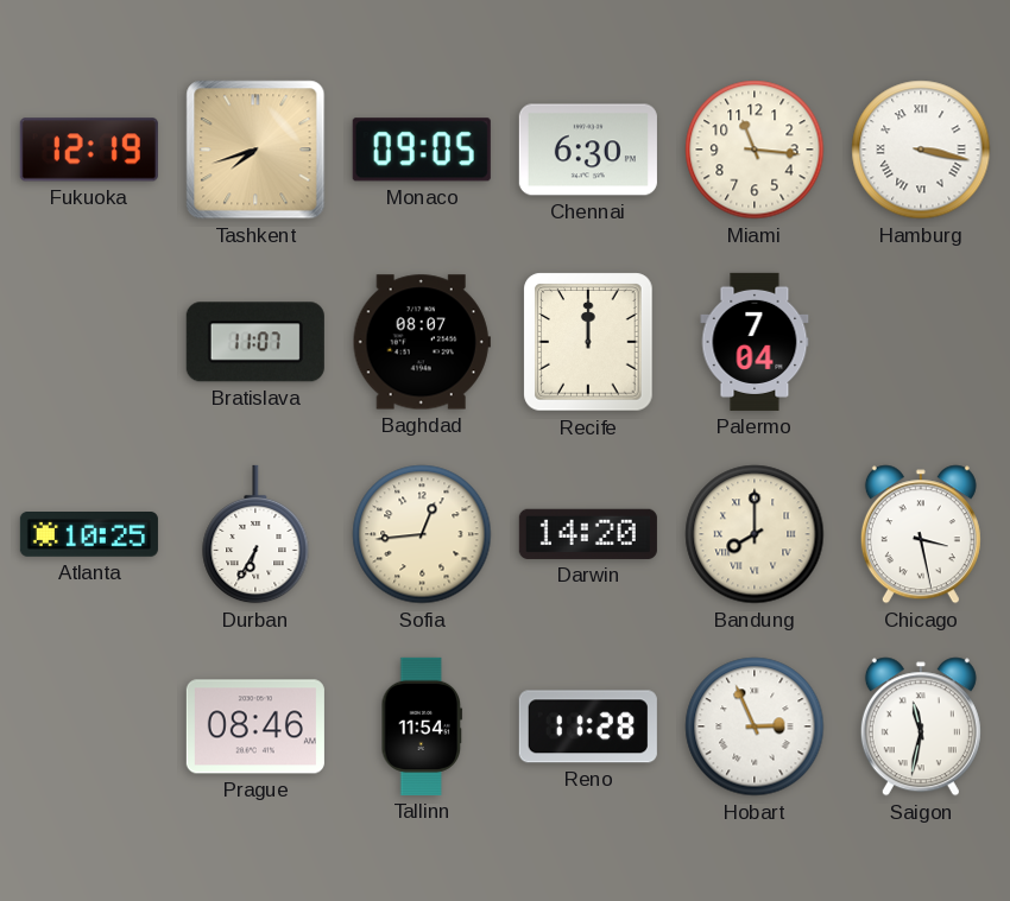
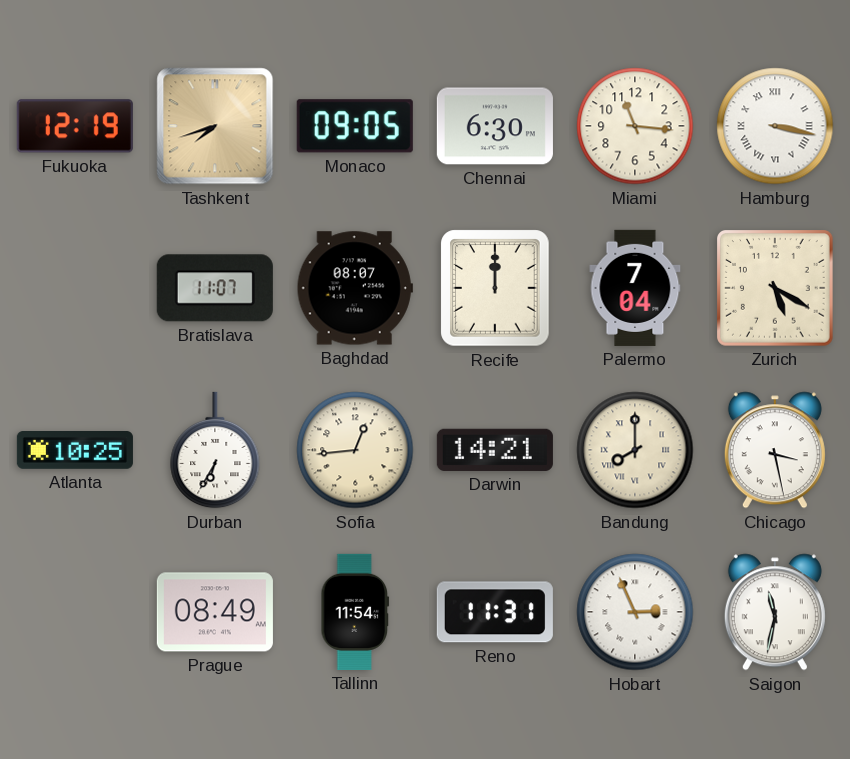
Zurich: none -> 5:20
Darwin: 14:20 -> 14:21
Prague: 08:46 -> 08:49
Reno: 11:28 -> 11:31
